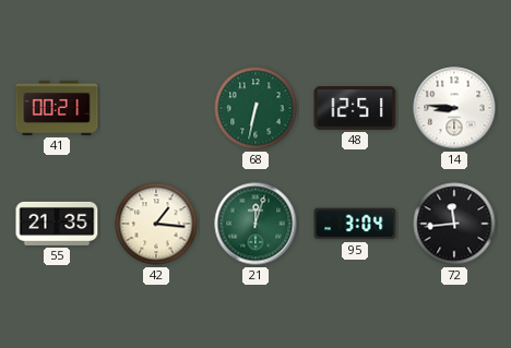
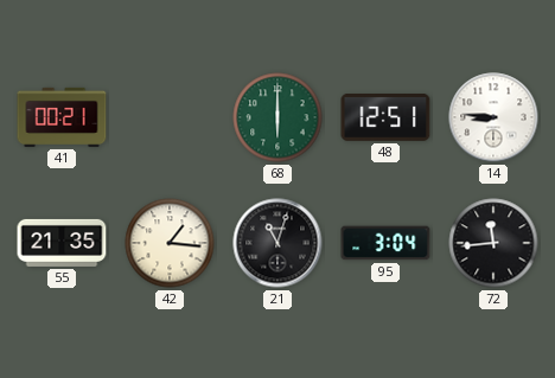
68: 6:32 -> 6:00
21: 12:03 -> 11:03
21 dial: green -> black
